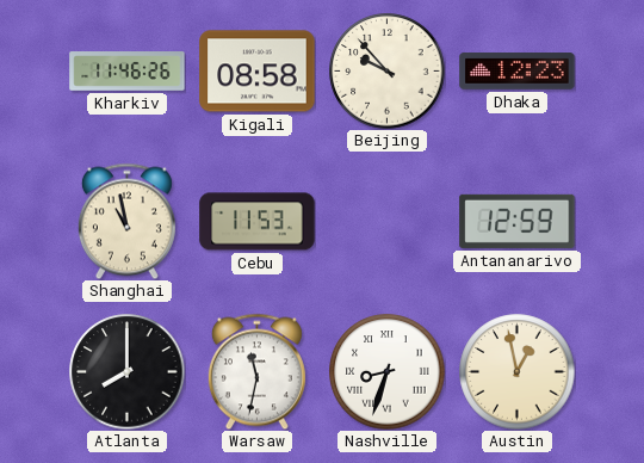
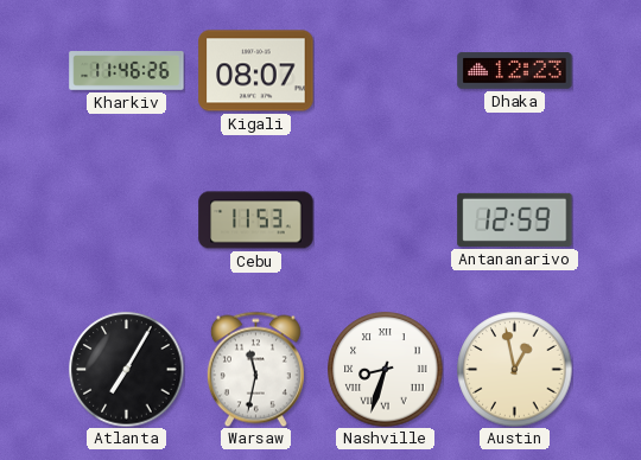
Kigali: 08:58 -> 08:07
Beijing: 9:53 -> none
Shanghai: 10:58 -> none
Atlanta: 8:00 -> 7:05
